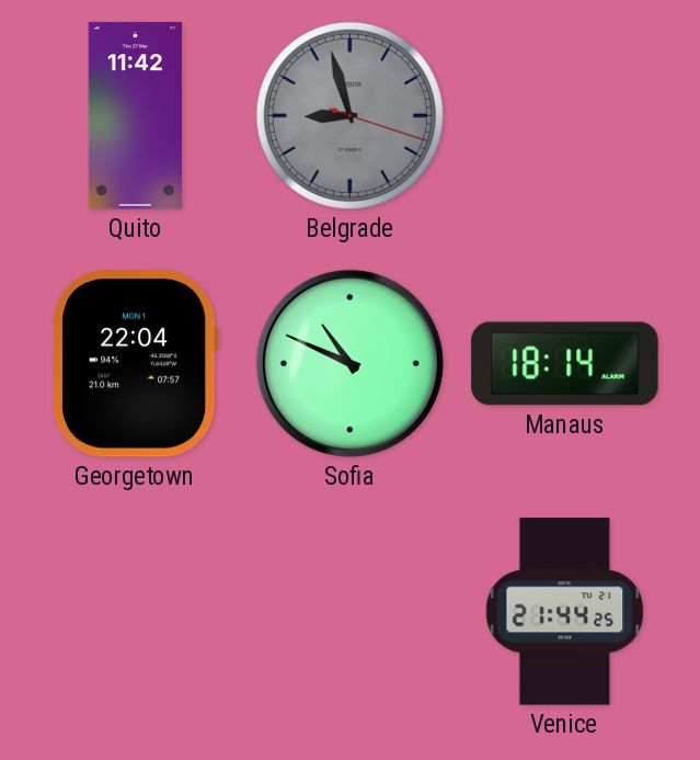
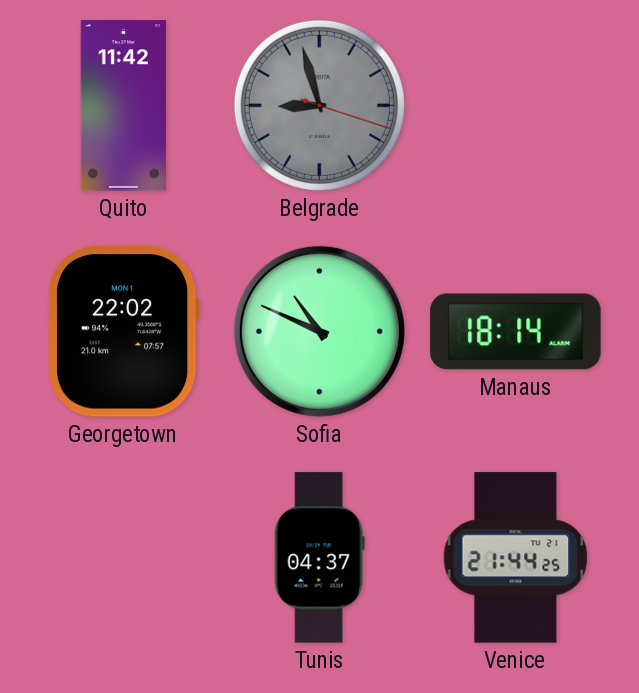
Georgetown: 22:04 -> 22:02
Tunis: none -> 04:37
